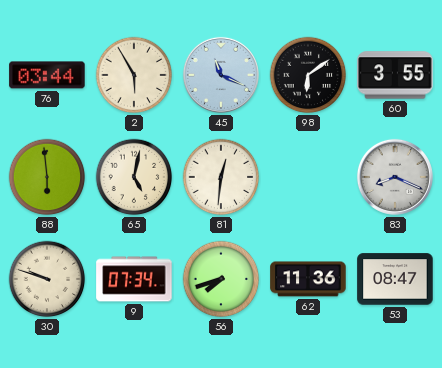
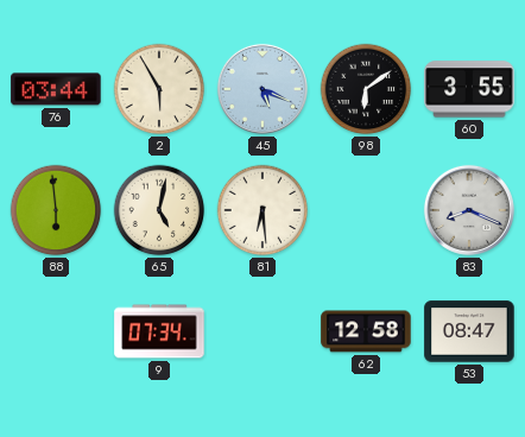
45: 11:19 -> 5:19
81: 12:31 -> 6:29
30: 9:48 -> none
56: 7:42 -> none
62: 11:36 -> 12:58
